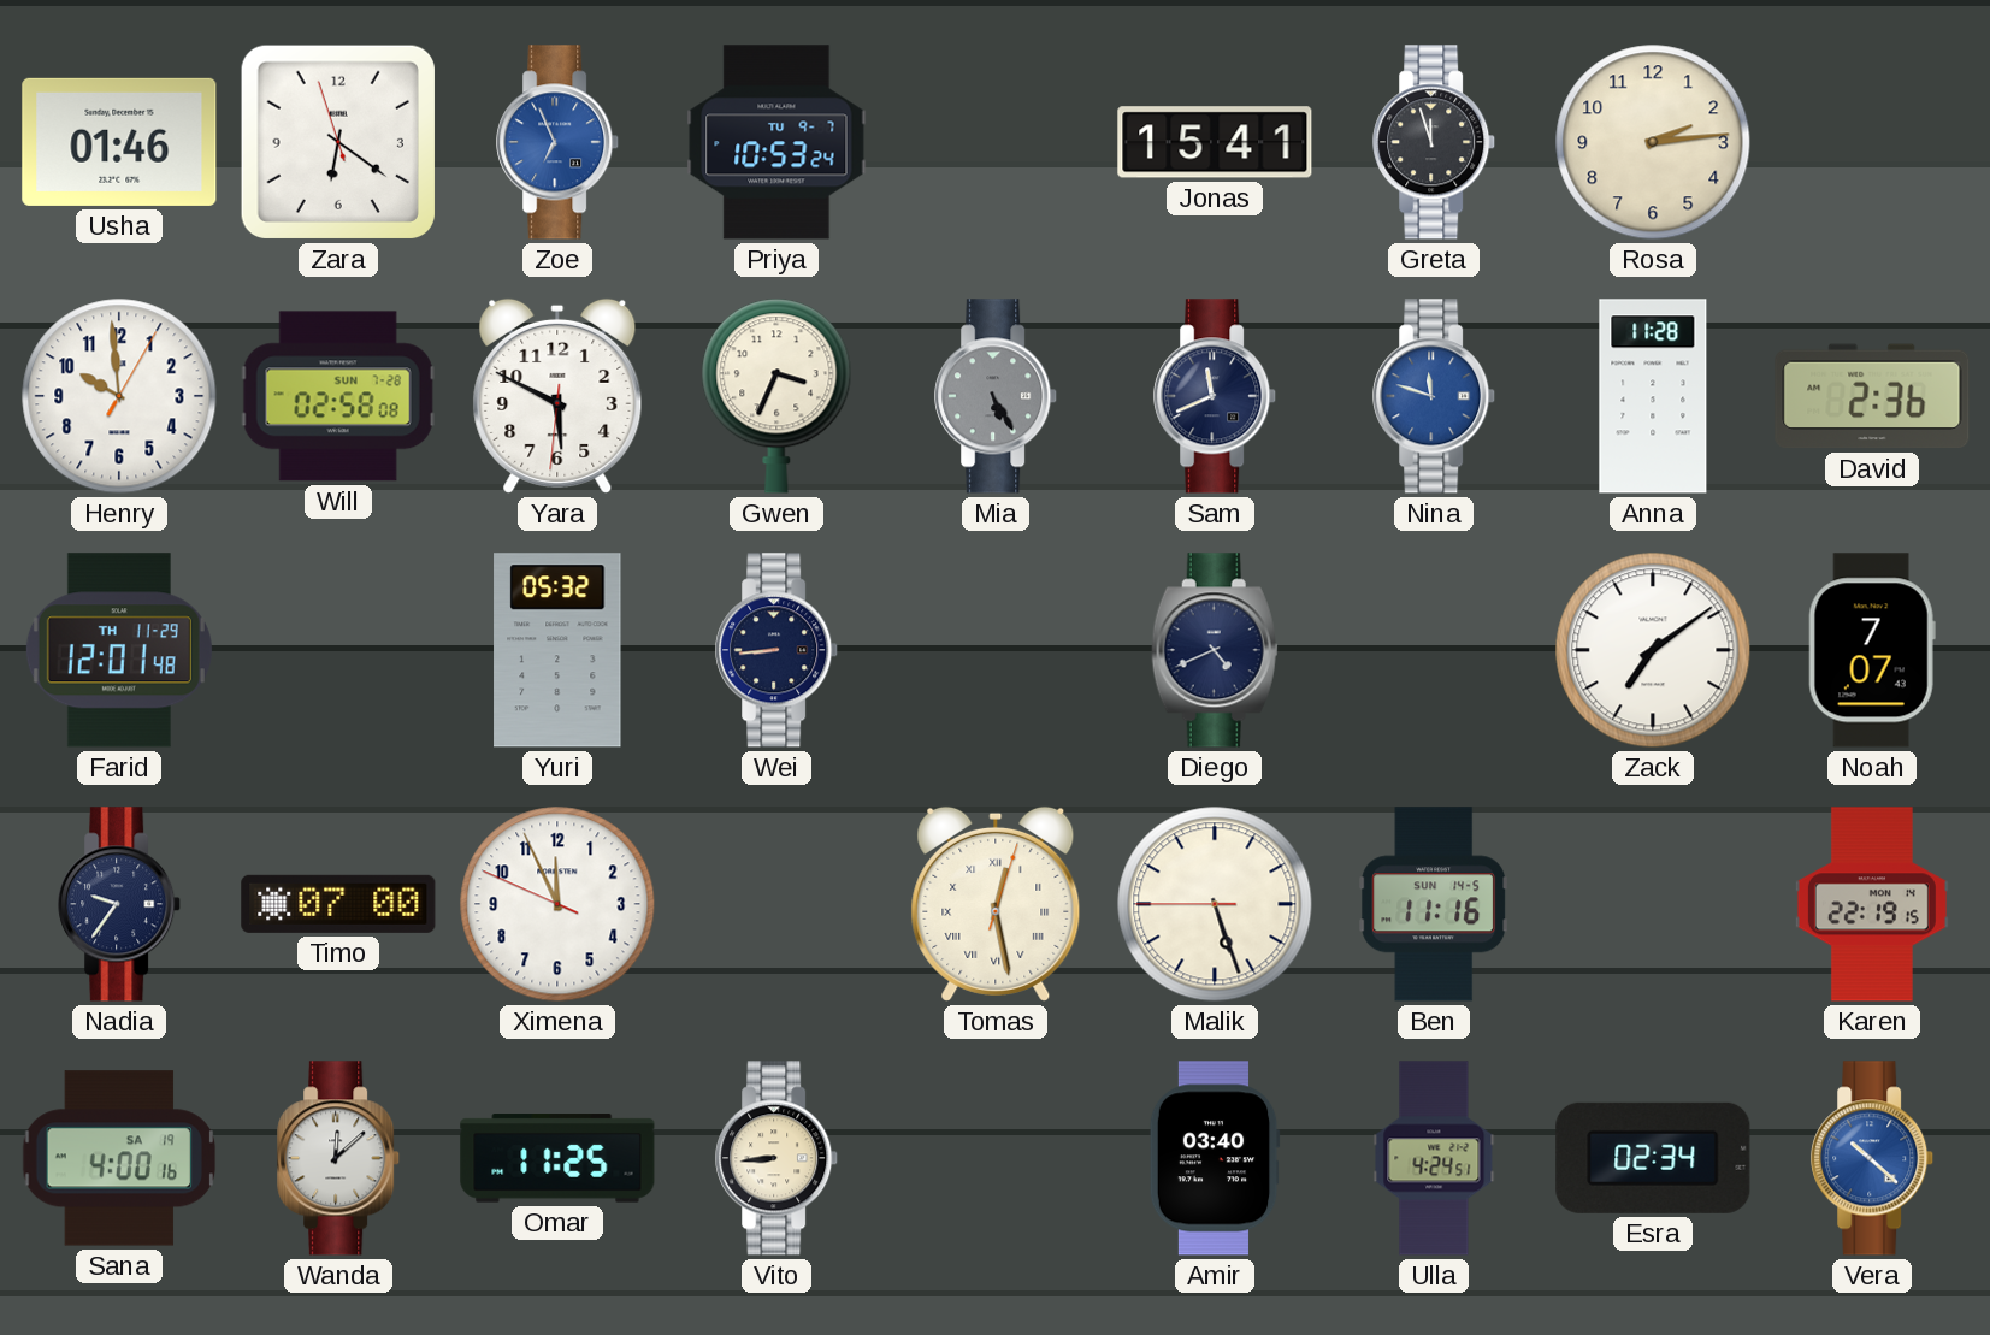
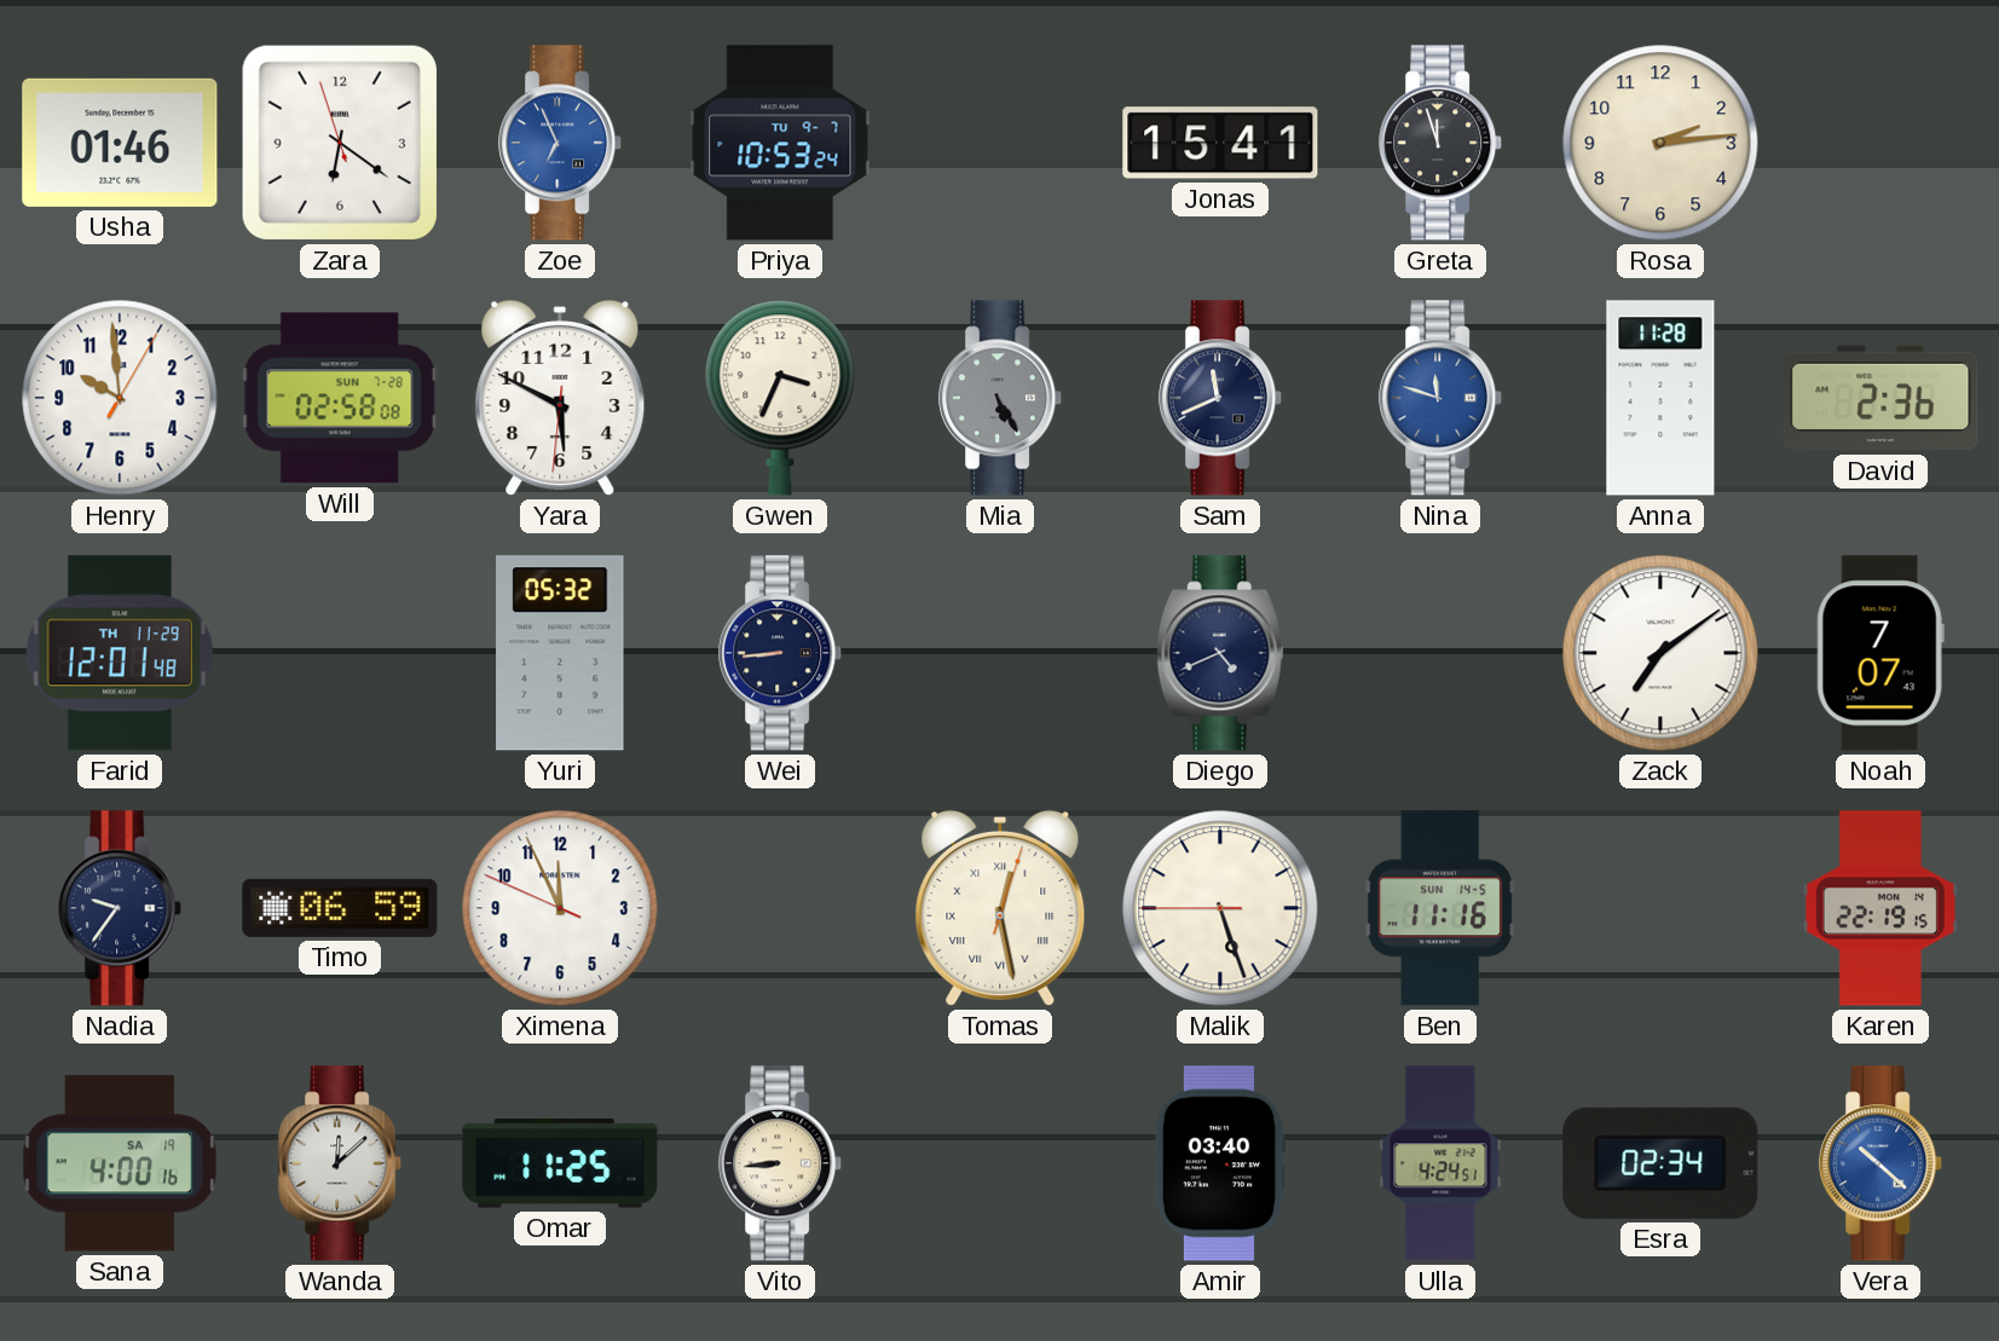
Timo: 07:00 -> 06:59
